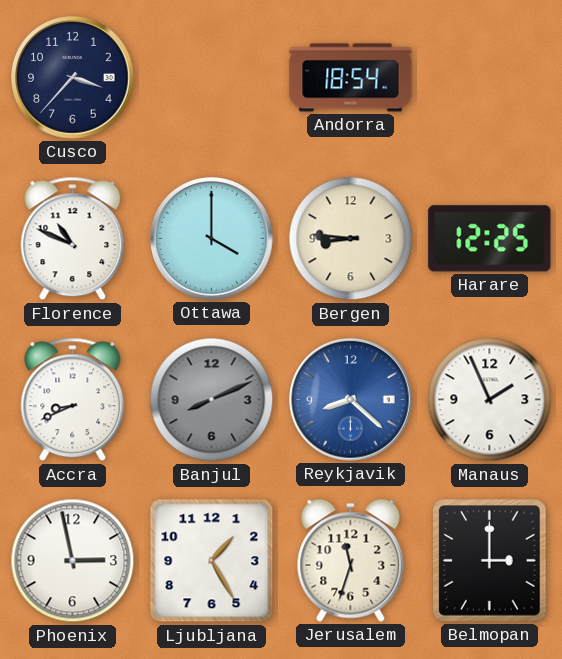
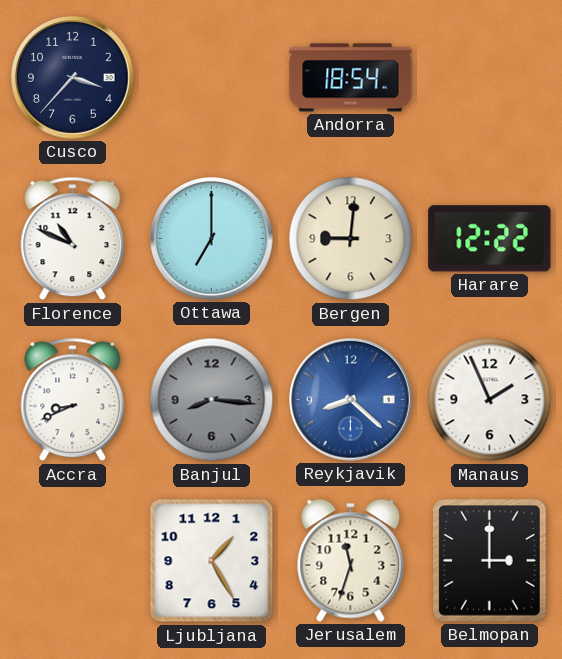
Ottawa: 4:00 -> 7:00
Bergen: 8:46 -> 9:01
Harare: 12:25 -> 12:22
Banjul: 8:11 -> 8:16
Phoenix: 2:58 -> none
